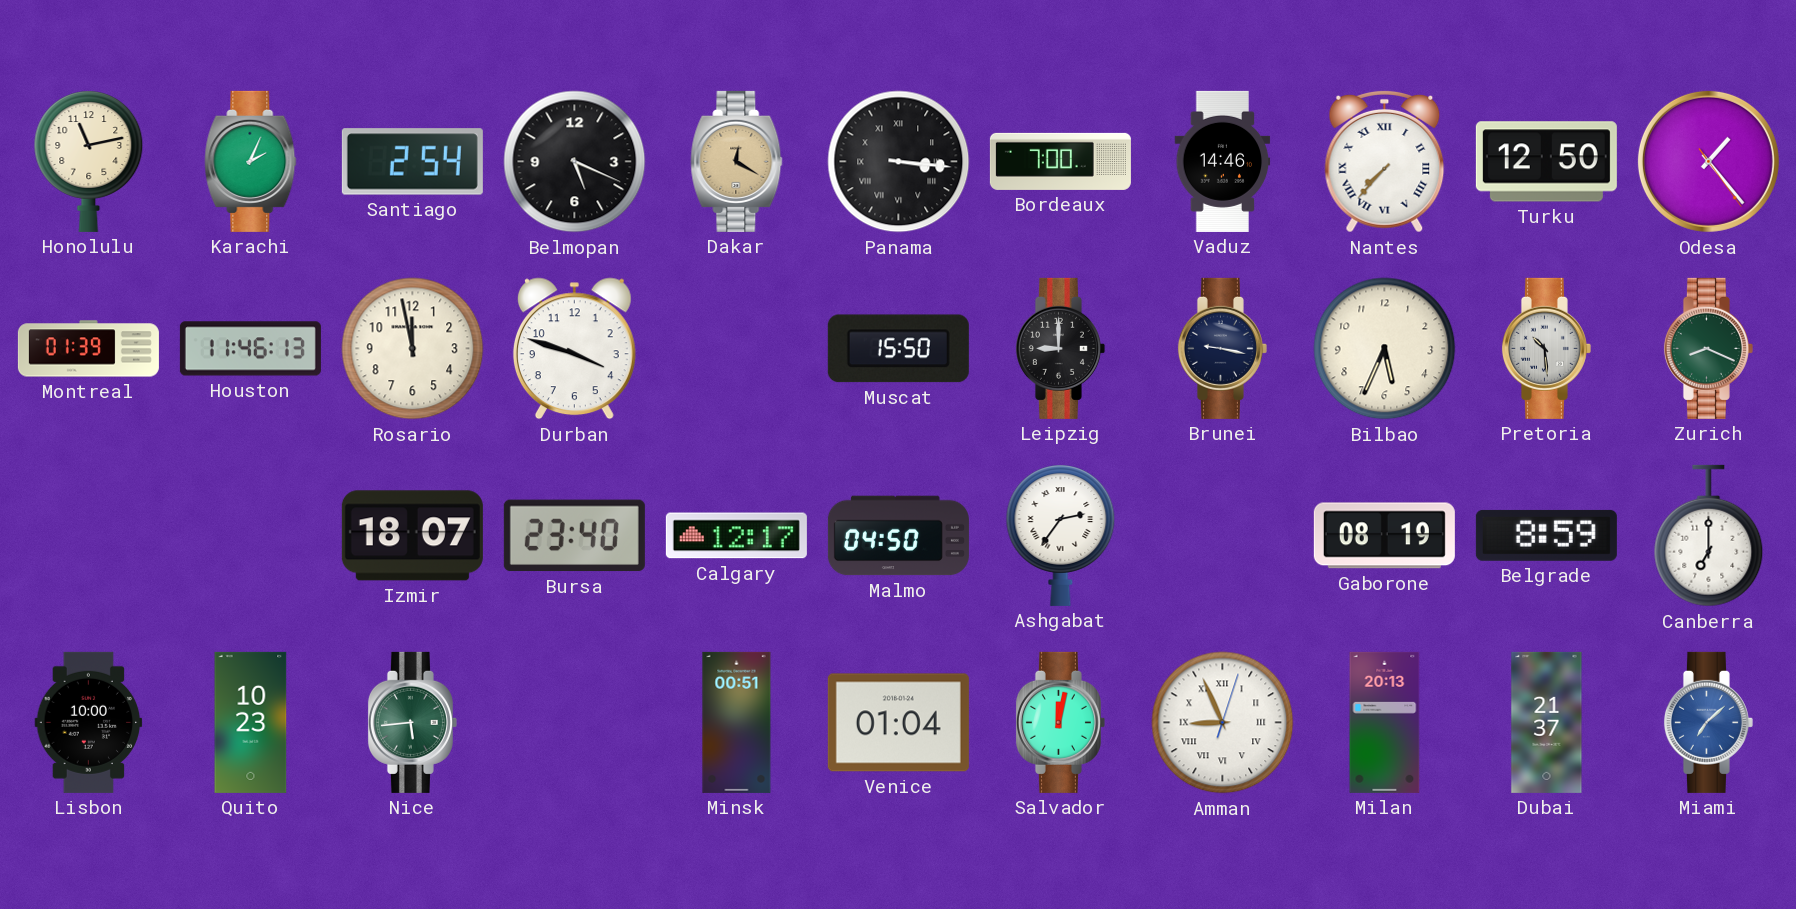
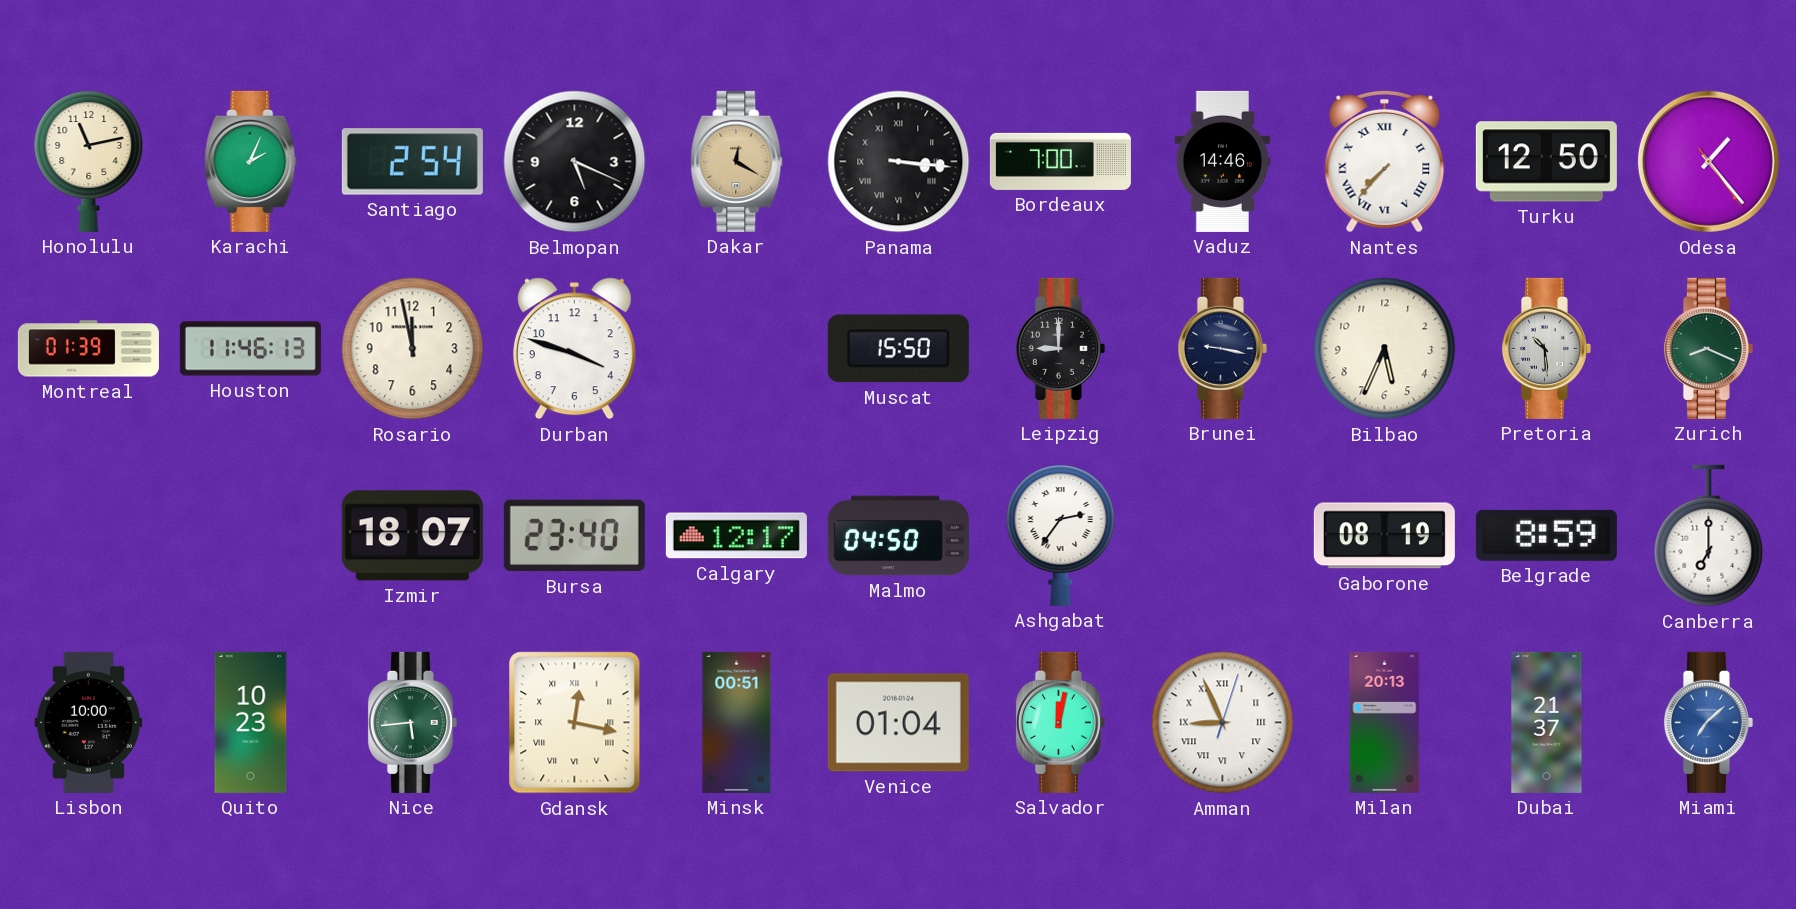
Gdansk: none -> 12:17
